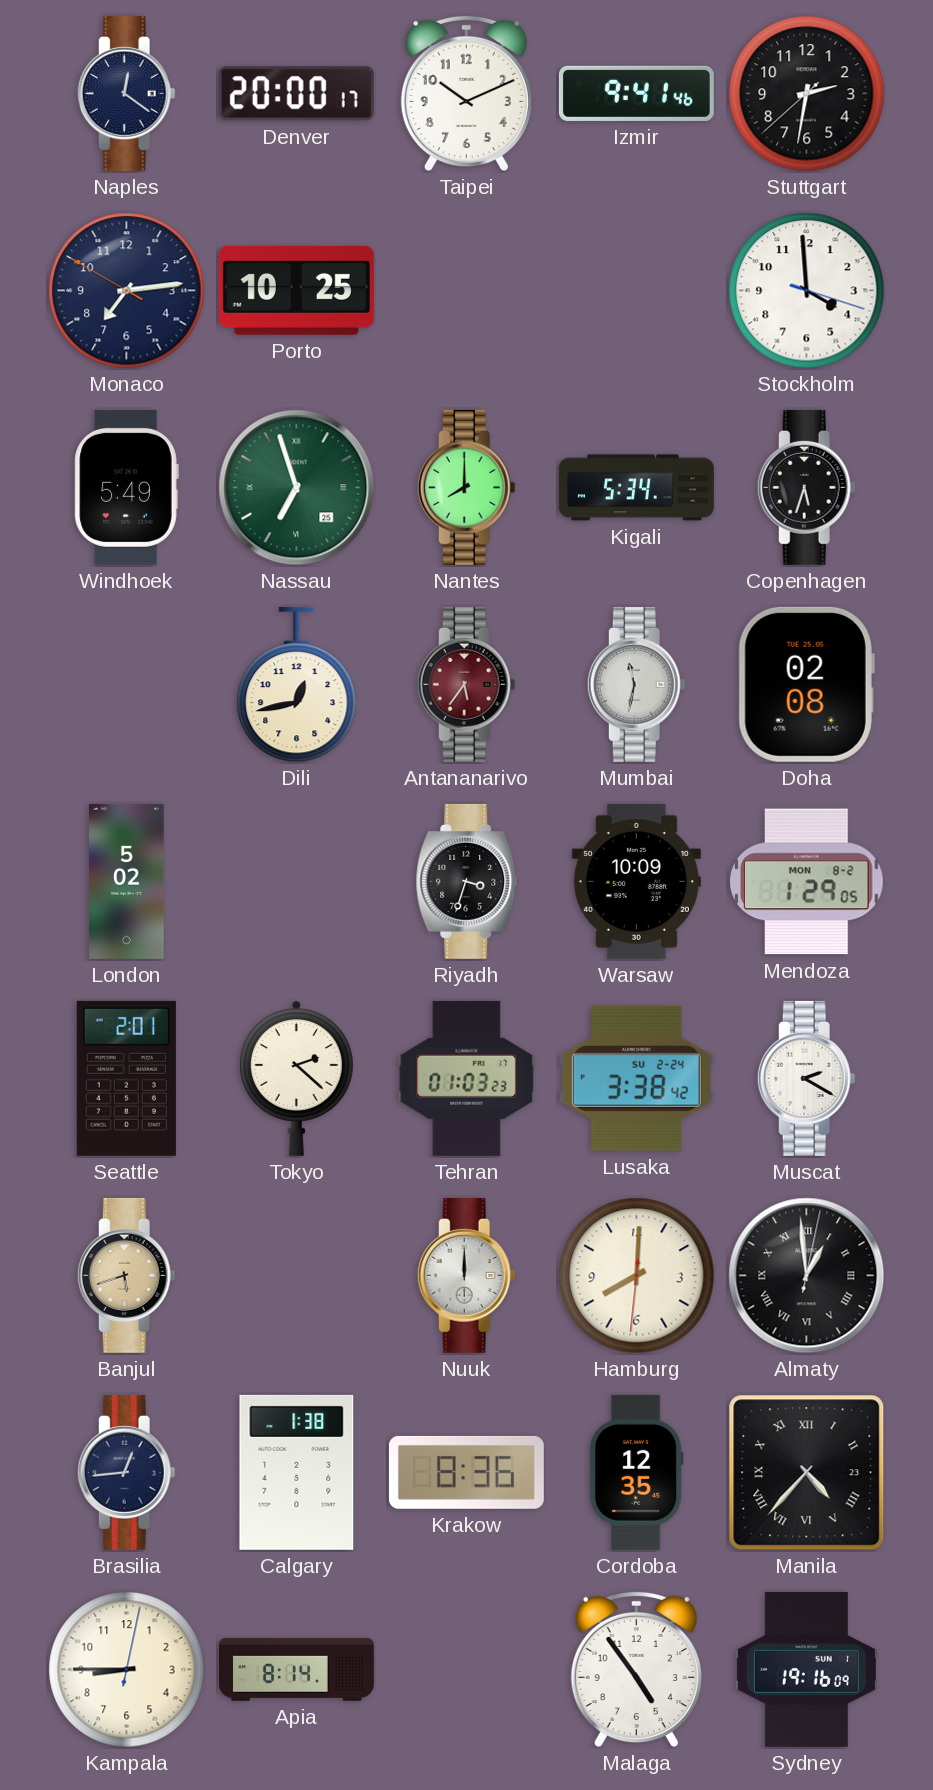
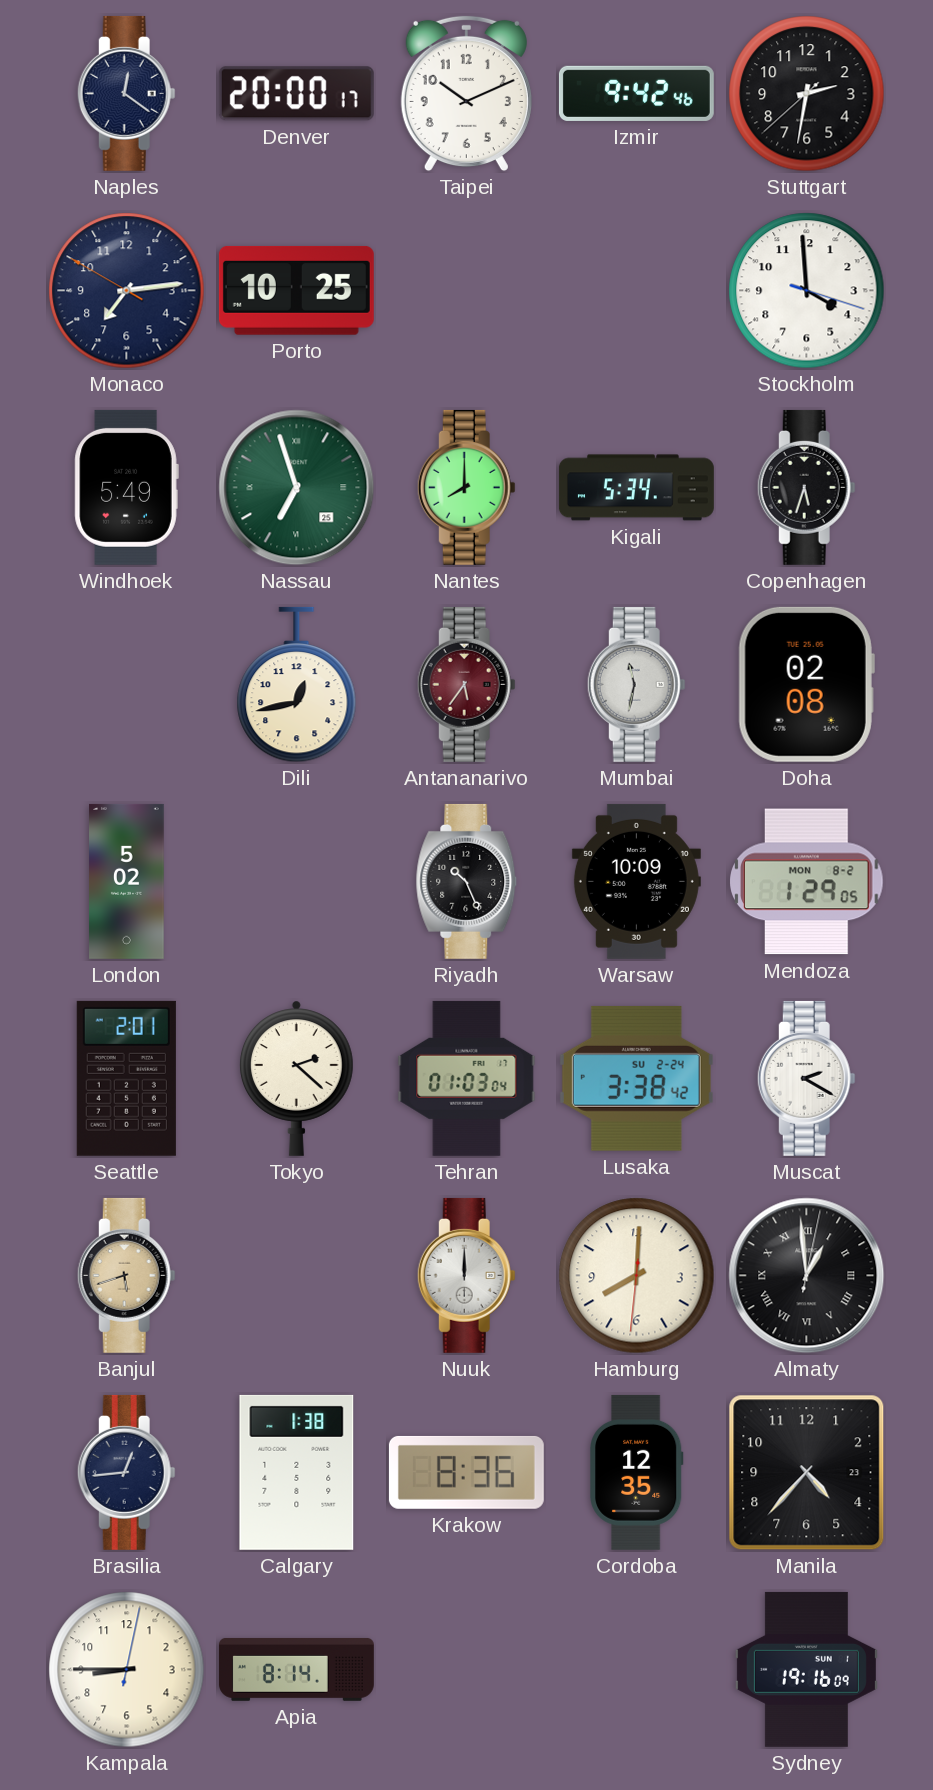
Izmir: 9:41 -> 9:42
Riyadh: 3:33 -> 10:26
Tehran: 01:03:23 -> 01:03:04
Manila numerals: Roman -> Arabic
Malaga: 4:54 -> none
